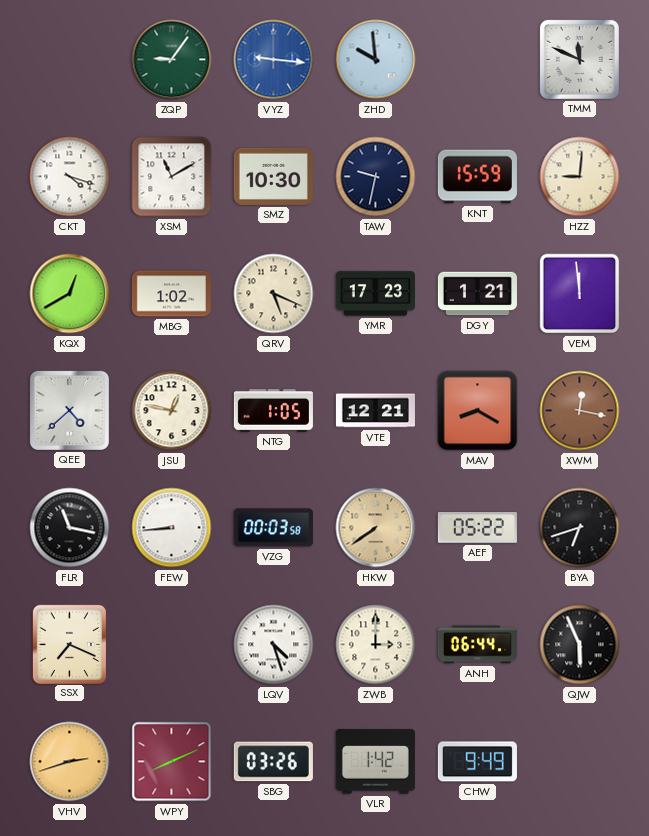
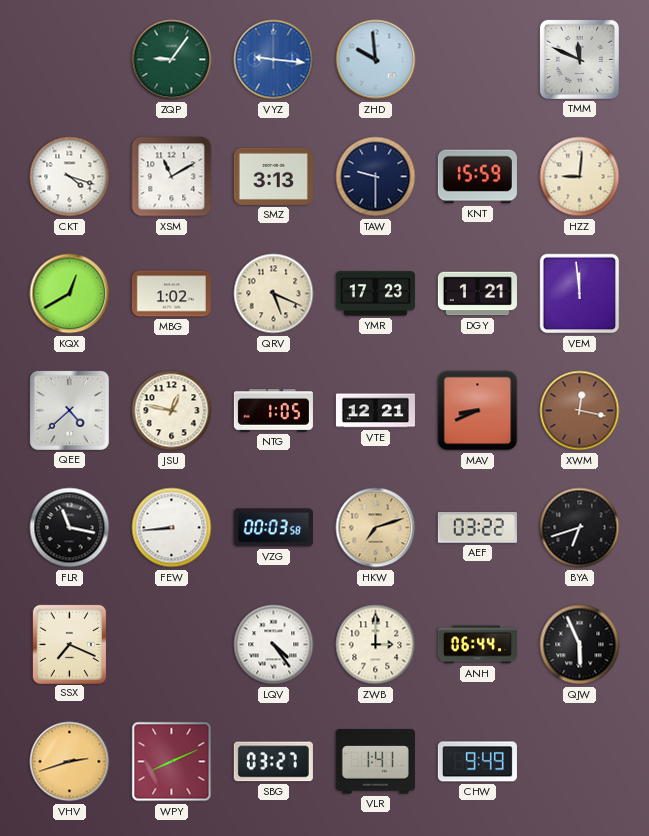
SMZ: 10:30 -> 3:13
TAW: 9:32 -> 9:30
MAV: 8:20 -> 8:41
HKW: 7:39 -> 7:12
AEF: 05:22 -> 03:22
LQV: 4:27 -> 4:24
SBG: 03:26 -> 03:27
VLR: 1:42 -> 1:41
